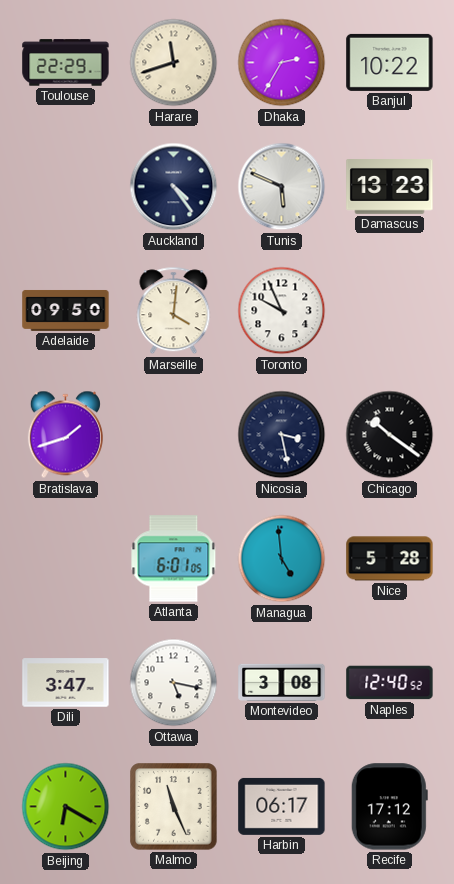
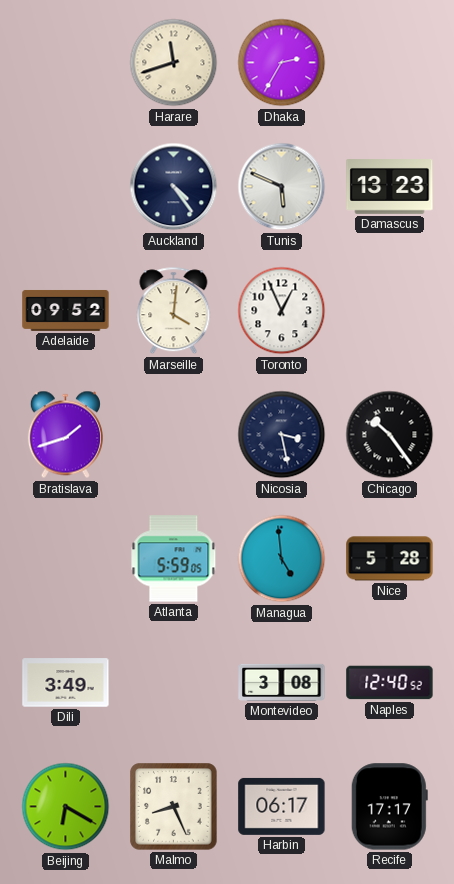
Toulouse: 22:29 -> none
Banjul: 10:22 -> none
Adelaide: 09:50 -> 09:52
Toronto: 9:56 -> 12:56
Chicago: 10:21 -> 10:24
Atlanta: 6:01 -> 5:59
Dili: 3:47 -> 3:49
Ottawa: 5:17 -> none
Malmo: 11:26 -> 8:26
Recife: 17:12 -> 17:17
